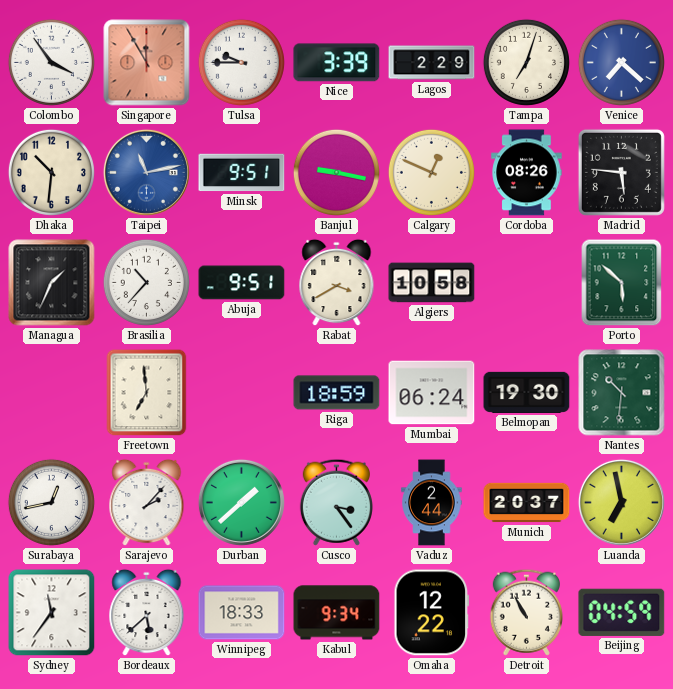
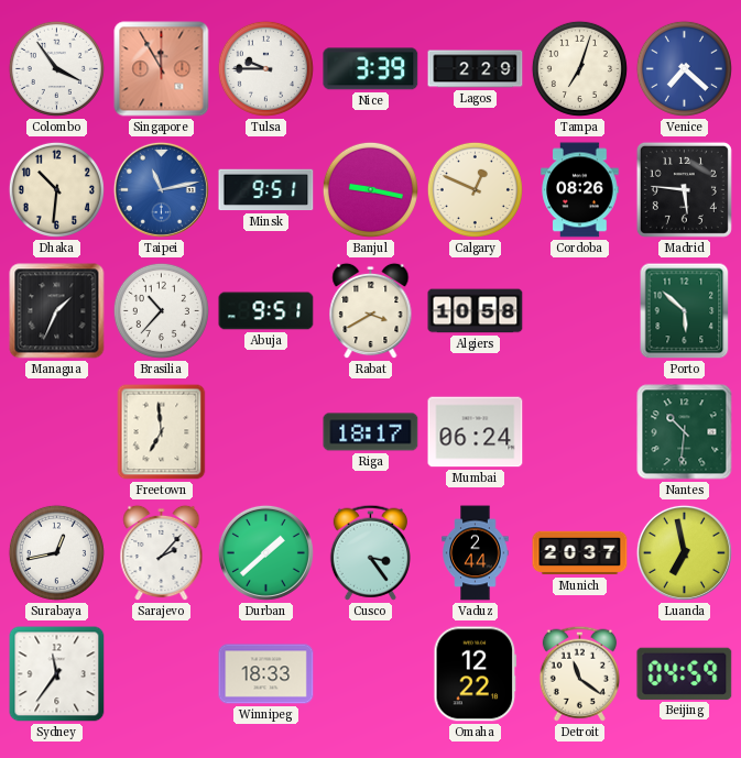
Riga: 18:59 -> 18:17
Belmopan: 19:30 -> none
Bordeaux: 5:38 -> none
Kabul: 9:34 -> none
Detroit: 10:55 -> 11:21
